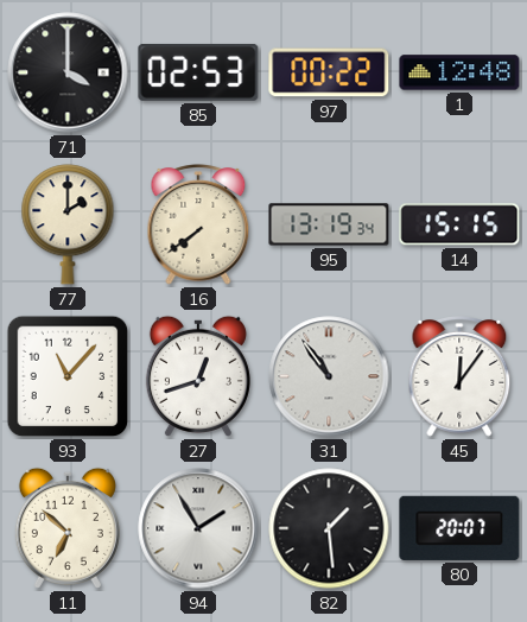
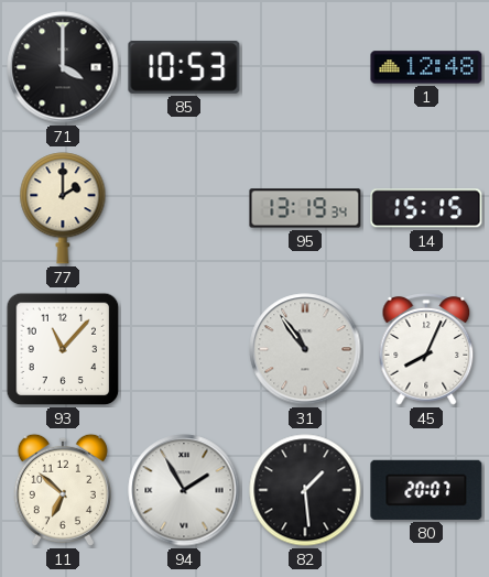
85: 02:53 -> 10:53
97: 00:22 -> none
16: 7:39 -> none
27: 12:42 -> none
45: 12:06 -> 8:04
